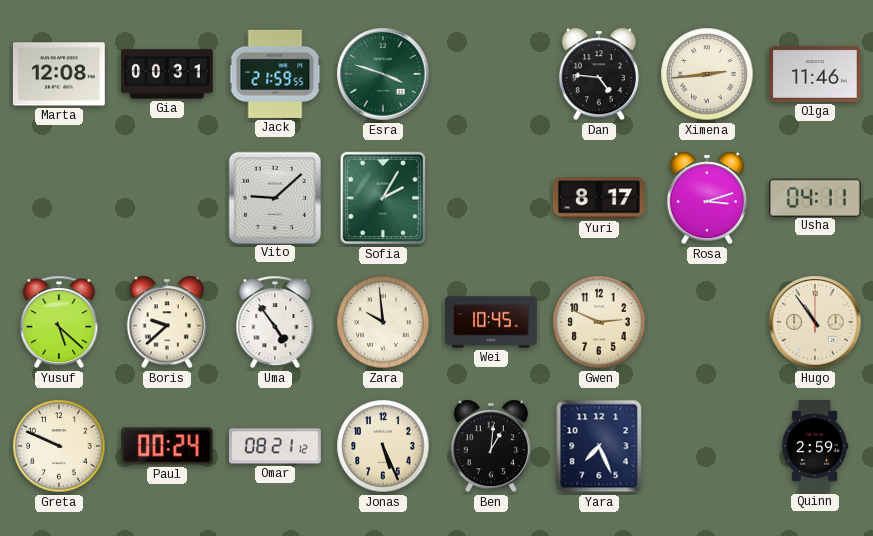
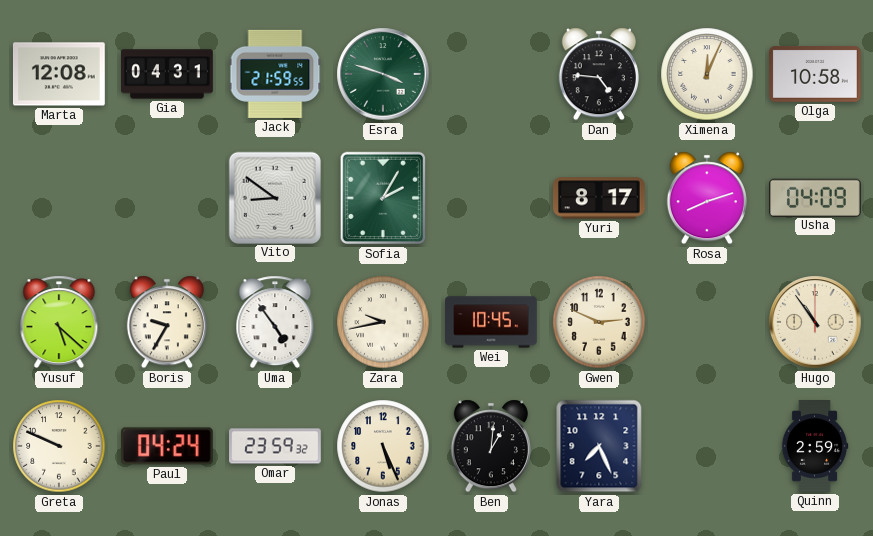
Gia: 00:31 -> 04:31
Ximena: 2:44 -> 12:04
Olga: 11:46 -> 10:58
Vito: 9:08 -> 8:51
Rosa: 3:12 -> 8:12
Usha: 04:11 -> 04:09
Boris: 9:38 -> 9:35
Zara: 9:59 -> 9:43
Paul: 00:24 -> 04:24
Omar: 08:21 -> 23:59
